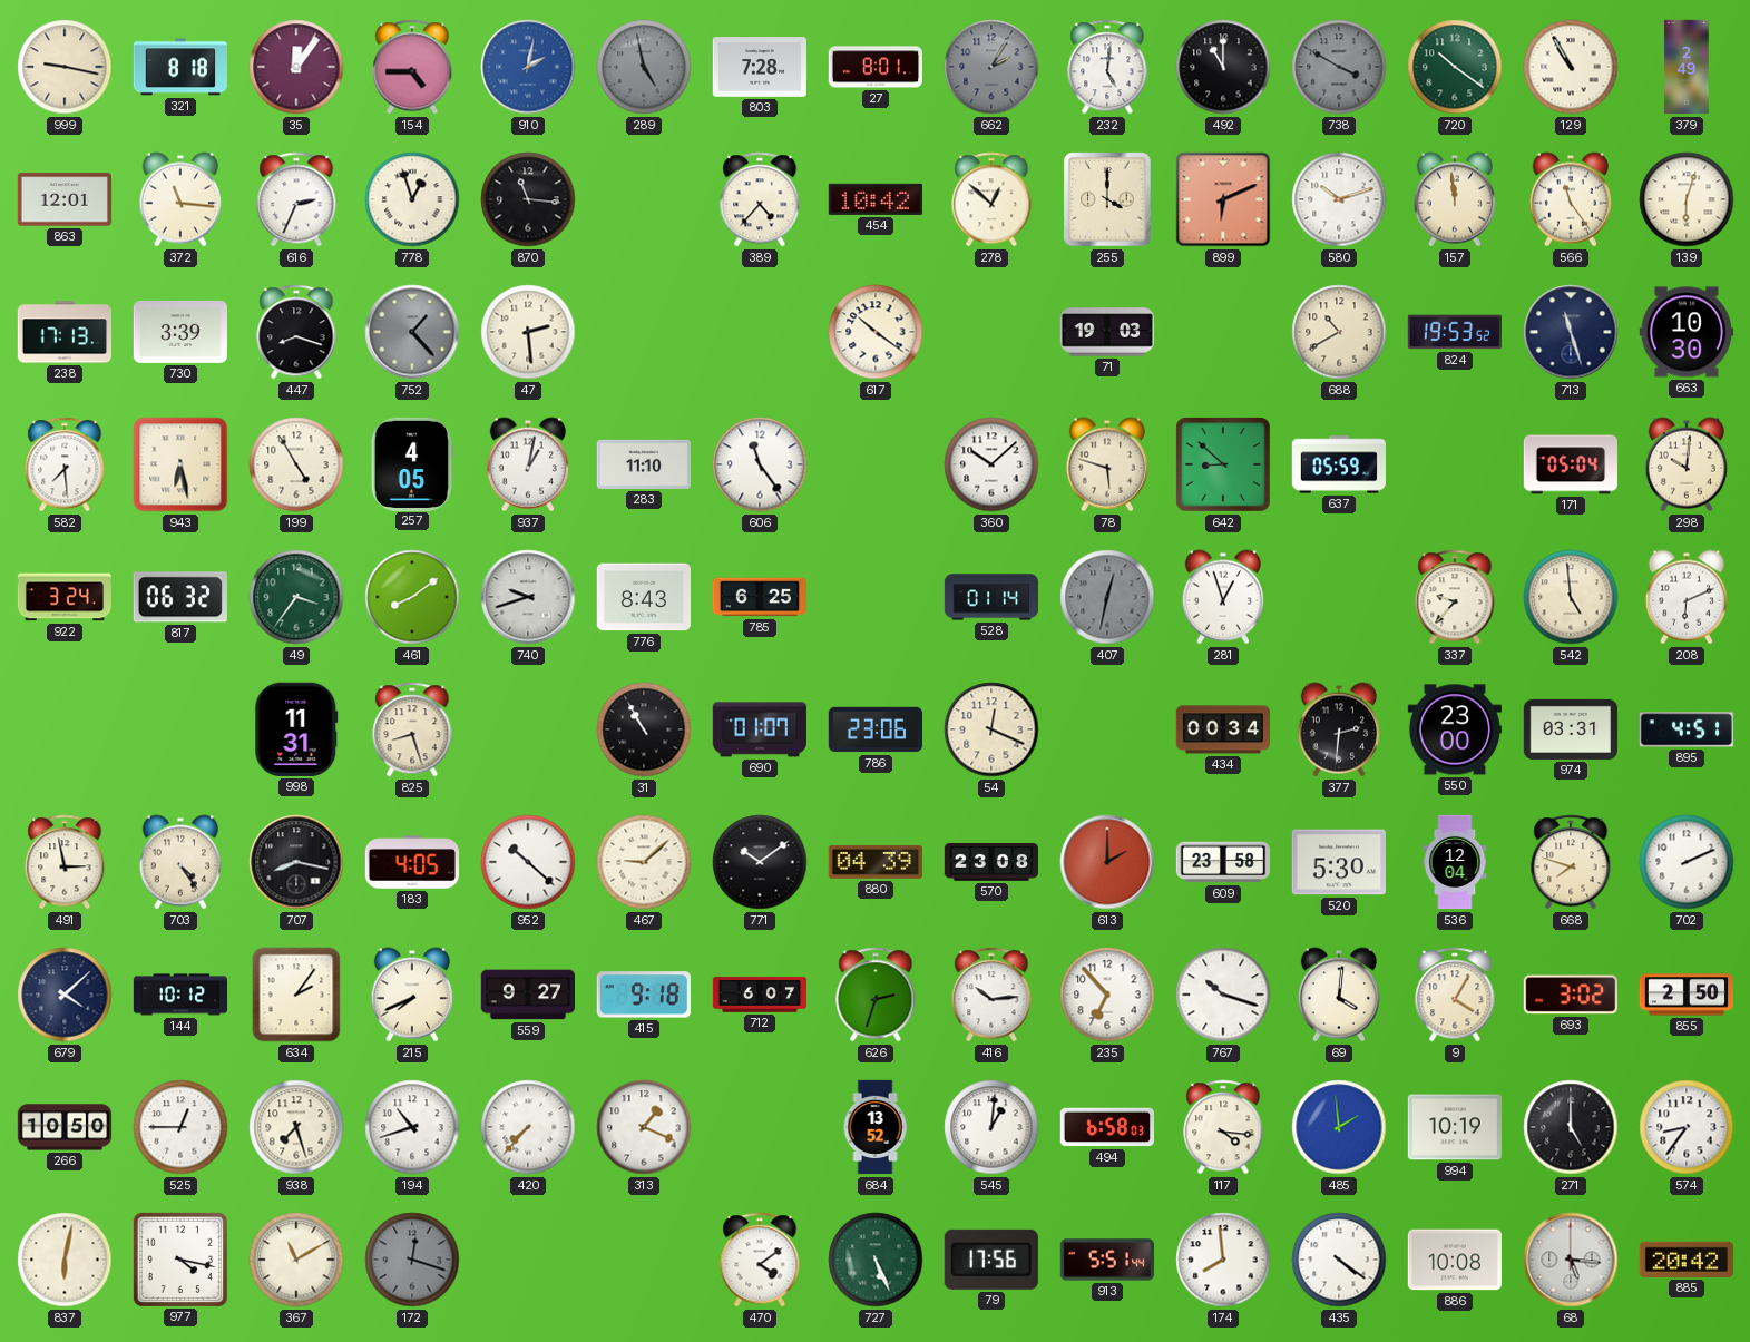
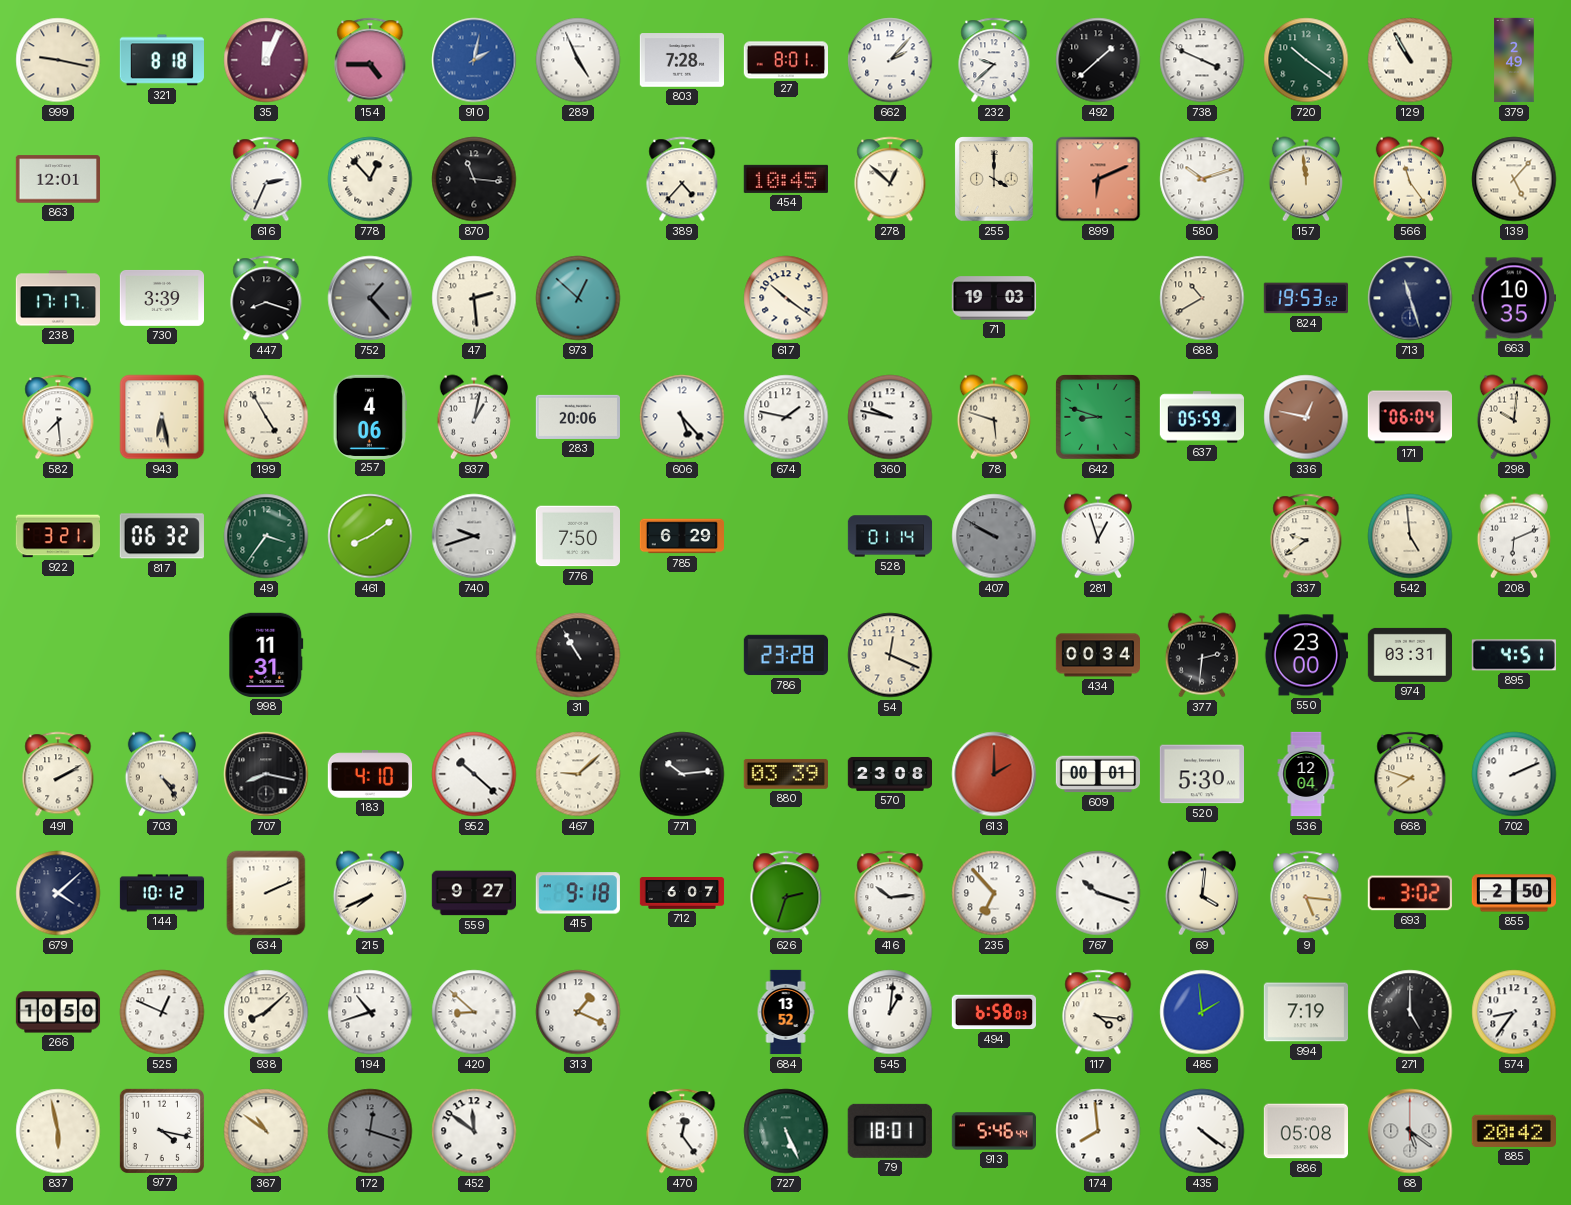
35: 12:06 -> 12:04
289: 4:58 -> 4:56
289 dial: grey -> white
662: 2:05 -> 2:07
662 dial: grey -> white
232: 5:01 -> 9:38
492: 11:00 -> 1:38
738: 3:50 -> 3:49
738 dial: grey -> white
372: 11:16 -> none
778: 12:57 -> 12:53
454: 10:42 -> 10:45
139: 6:03 -> 5:07
238: 17:13 -> 17:17
973: none -> 12:52
663: 10:30 -> 10:35
257: 4:05 -> 4:06
283: 11:10 -> 20:06
606: 11:24 -> 5:23
674: none -> 1:47
360: 10:08 -> 9:47
642: 8:52 -> 8:48
336: none -> 12:47
171: 05:04 -> 06:04
922: 3:24 -> 3:21
776: 8:43 -> 7:50
785: 6:25 -> 6:29
407: 12:32 -> 9:50
337: 9:37 -> 9:39
825: 8:27 -> none
690: 01:07 -> none
786: 23:06 -> 23:28
491: 2:58 -> 2:10
183: 4:05 -> 4:10
771: 10:09 -> 10:14
880: 04:39 -> 03:39
609: 23:58 -> 00:01
634: 2:06 -> 2:11
9: 4:05 -> 5:16
525: 12:45 -> 12:49
938: 7:27 -> 8:08
420: 7:37 -> 8:52
994: 10:19 -> 7:19
837: 6:02 -> 5:58
367: 11:10 -> 10:51
452: none -> 11:51
470: 4:09 -> 12:24
79: 17:56 -> 18:01
913: 5:51 -> 5:46
886: 10:08 -> 05:08
68: 5:16 -> 5:21
